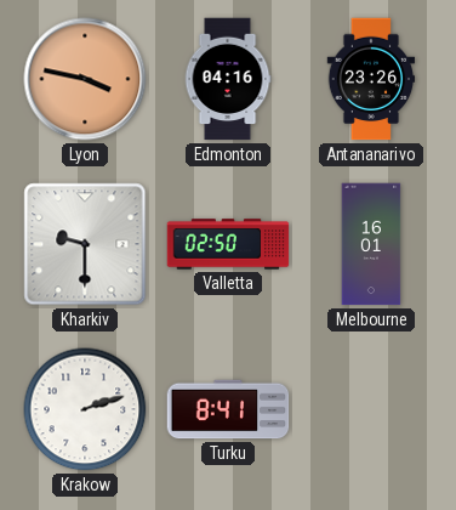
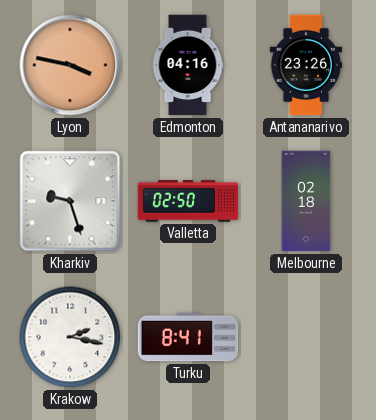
Kharkiv: 9:30 -> 9:27
Melbourne: 16:01 -> 02:18
Krakow: 2:12 -> 2:17
